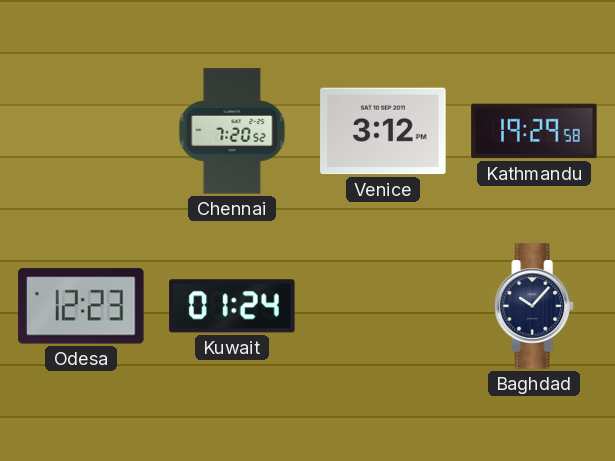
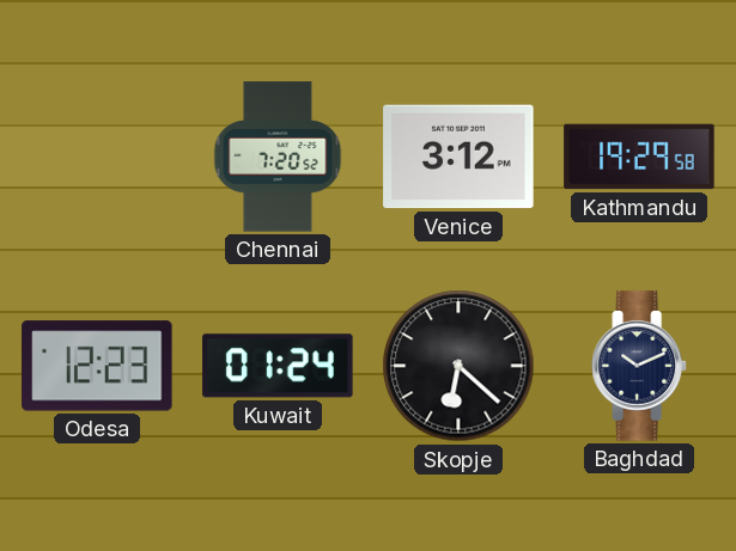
Skopje: none -> 6:22
Baghdad: 10:07 -> 10:11
